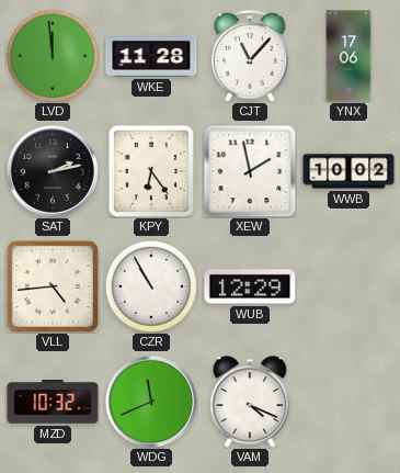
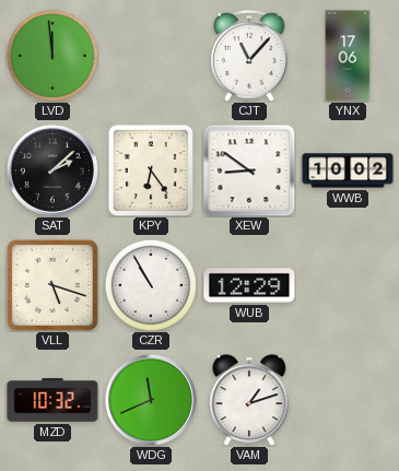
WKE: 11:28 -> none
SAT: 2:13 -> 2:08
XEW: 1:58 -> 8:51
VLL: 4:44 -> 5:18
VAM: 4:19 -> 1:12
